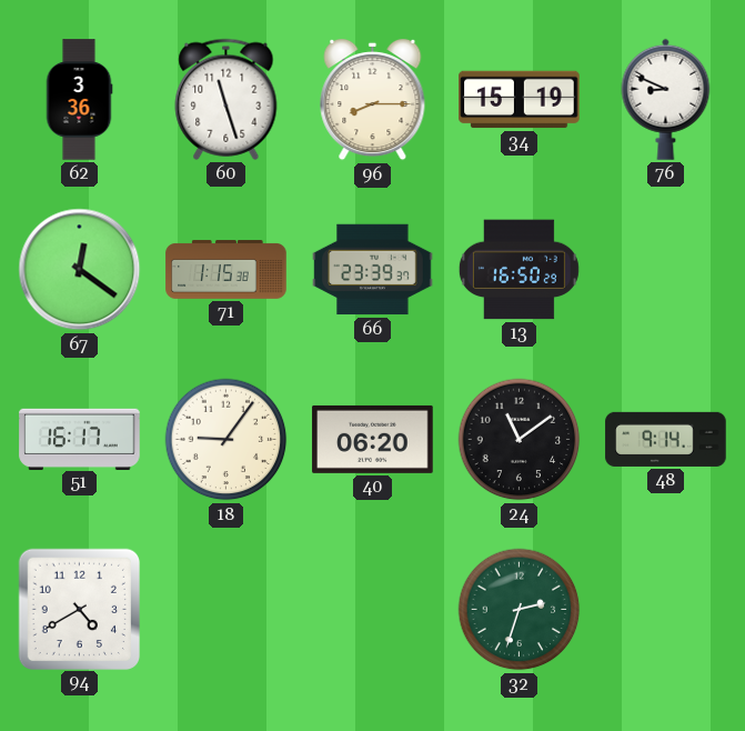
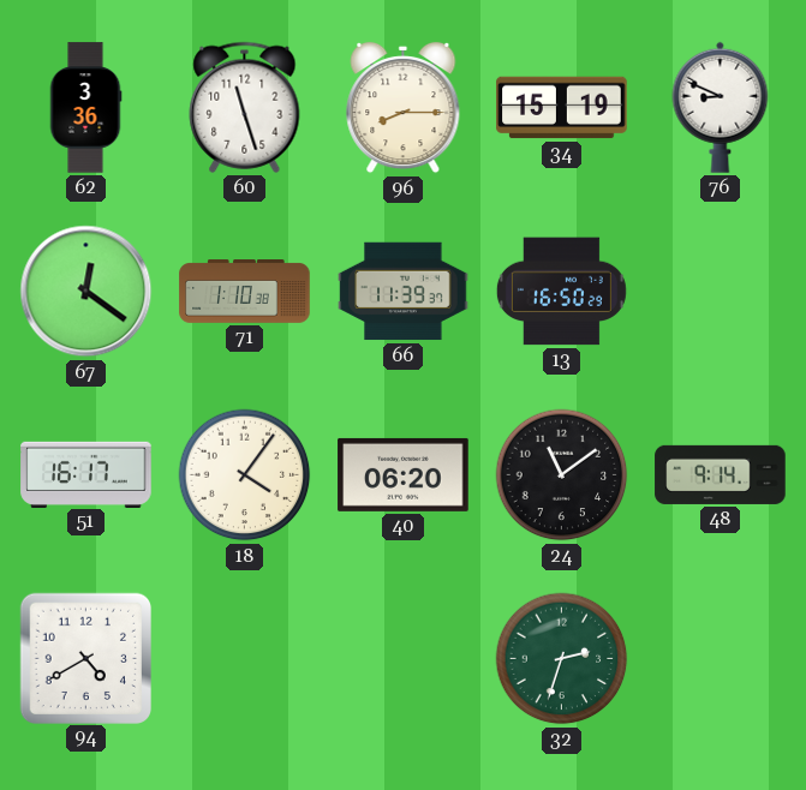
71: 1:15 -> 1:10
66: 23:39 -> 11:39
18: 9:06 -> 4:06
